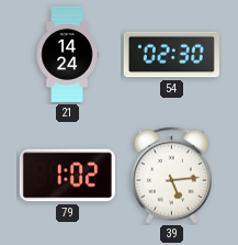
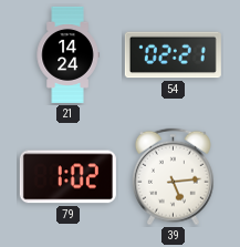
54: 02:30 -> 02:21
